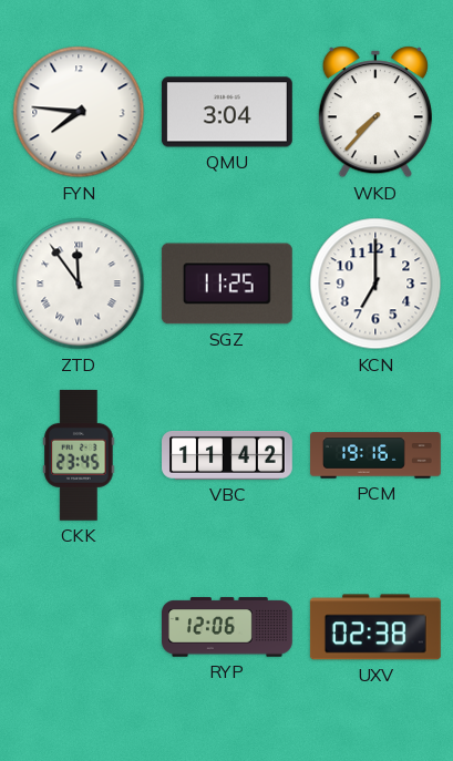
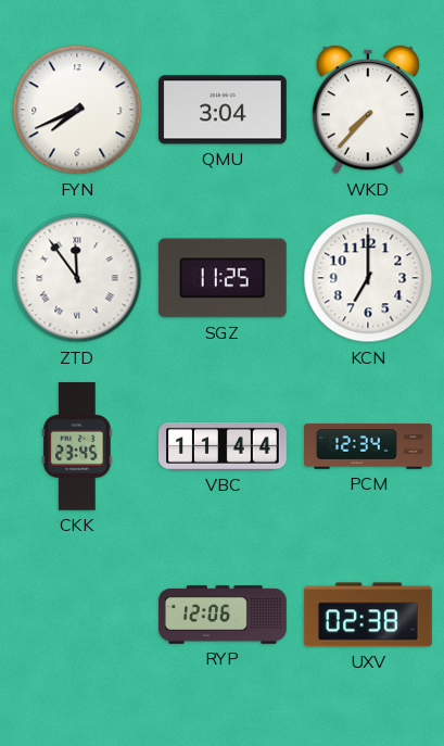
FYN: 7:46 -> 7:41
VBC: 11:42 -> 11:44
PCM: 19:16 -> 12:34
